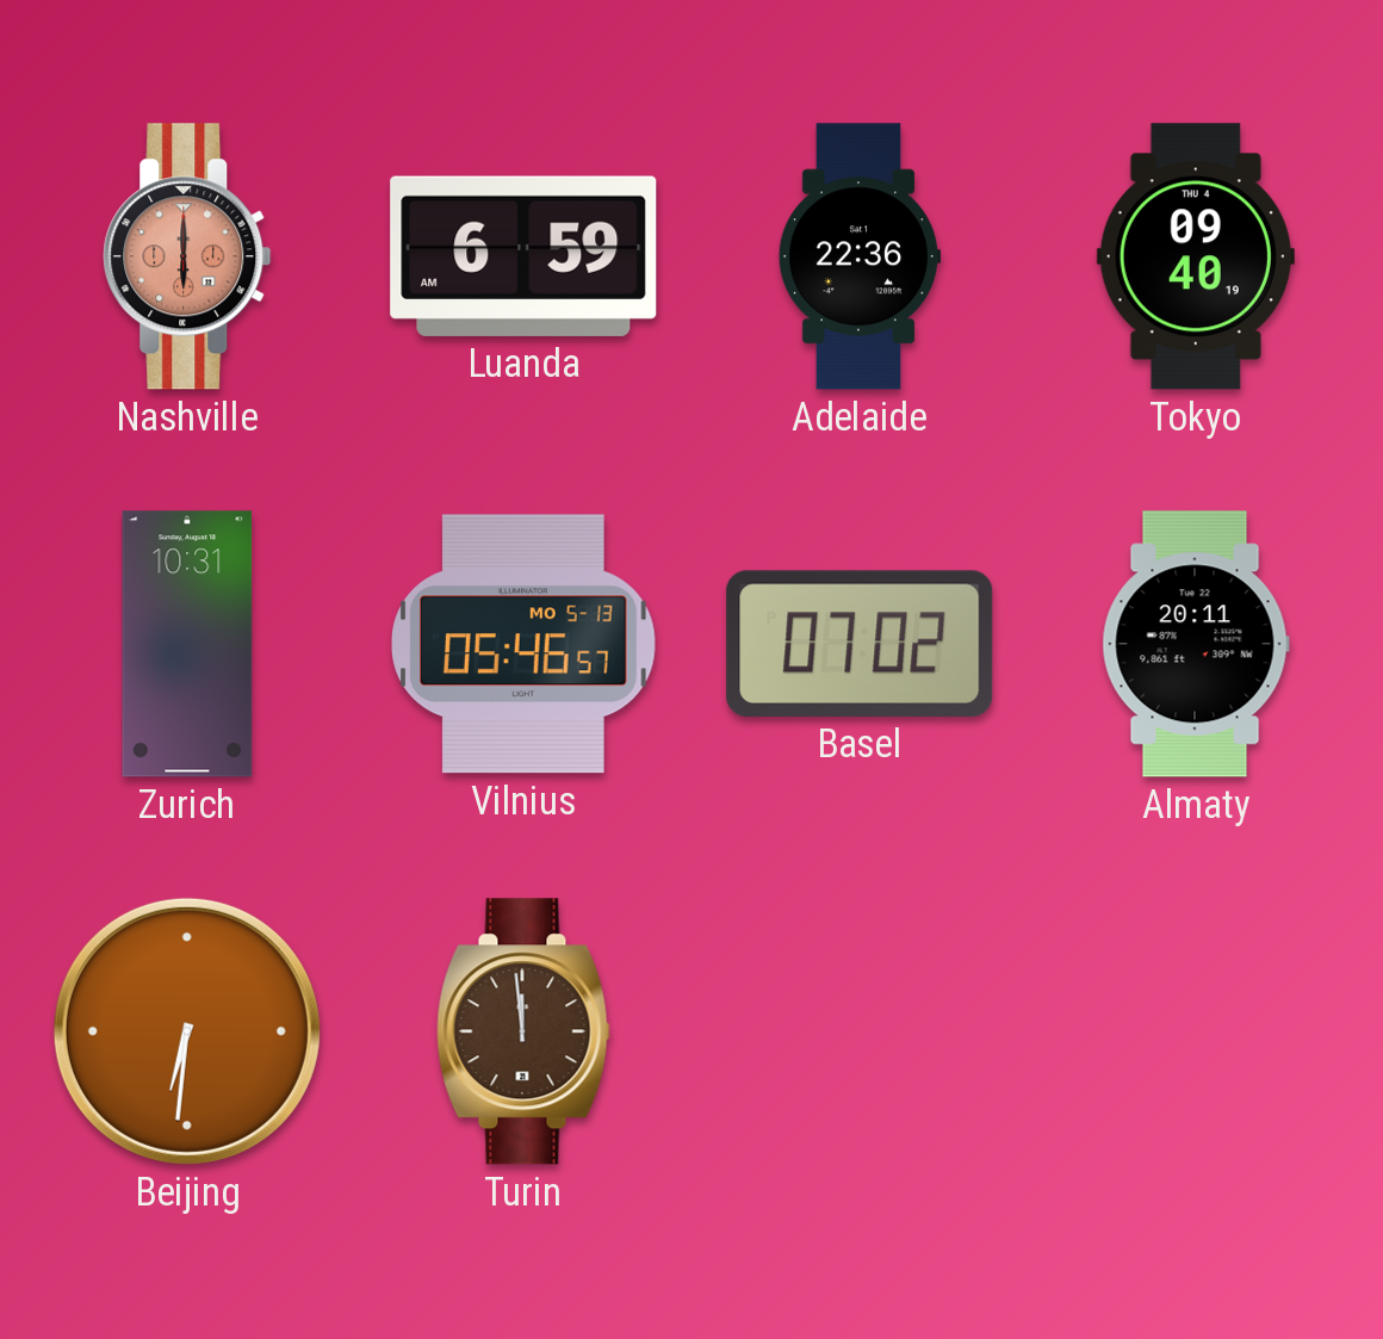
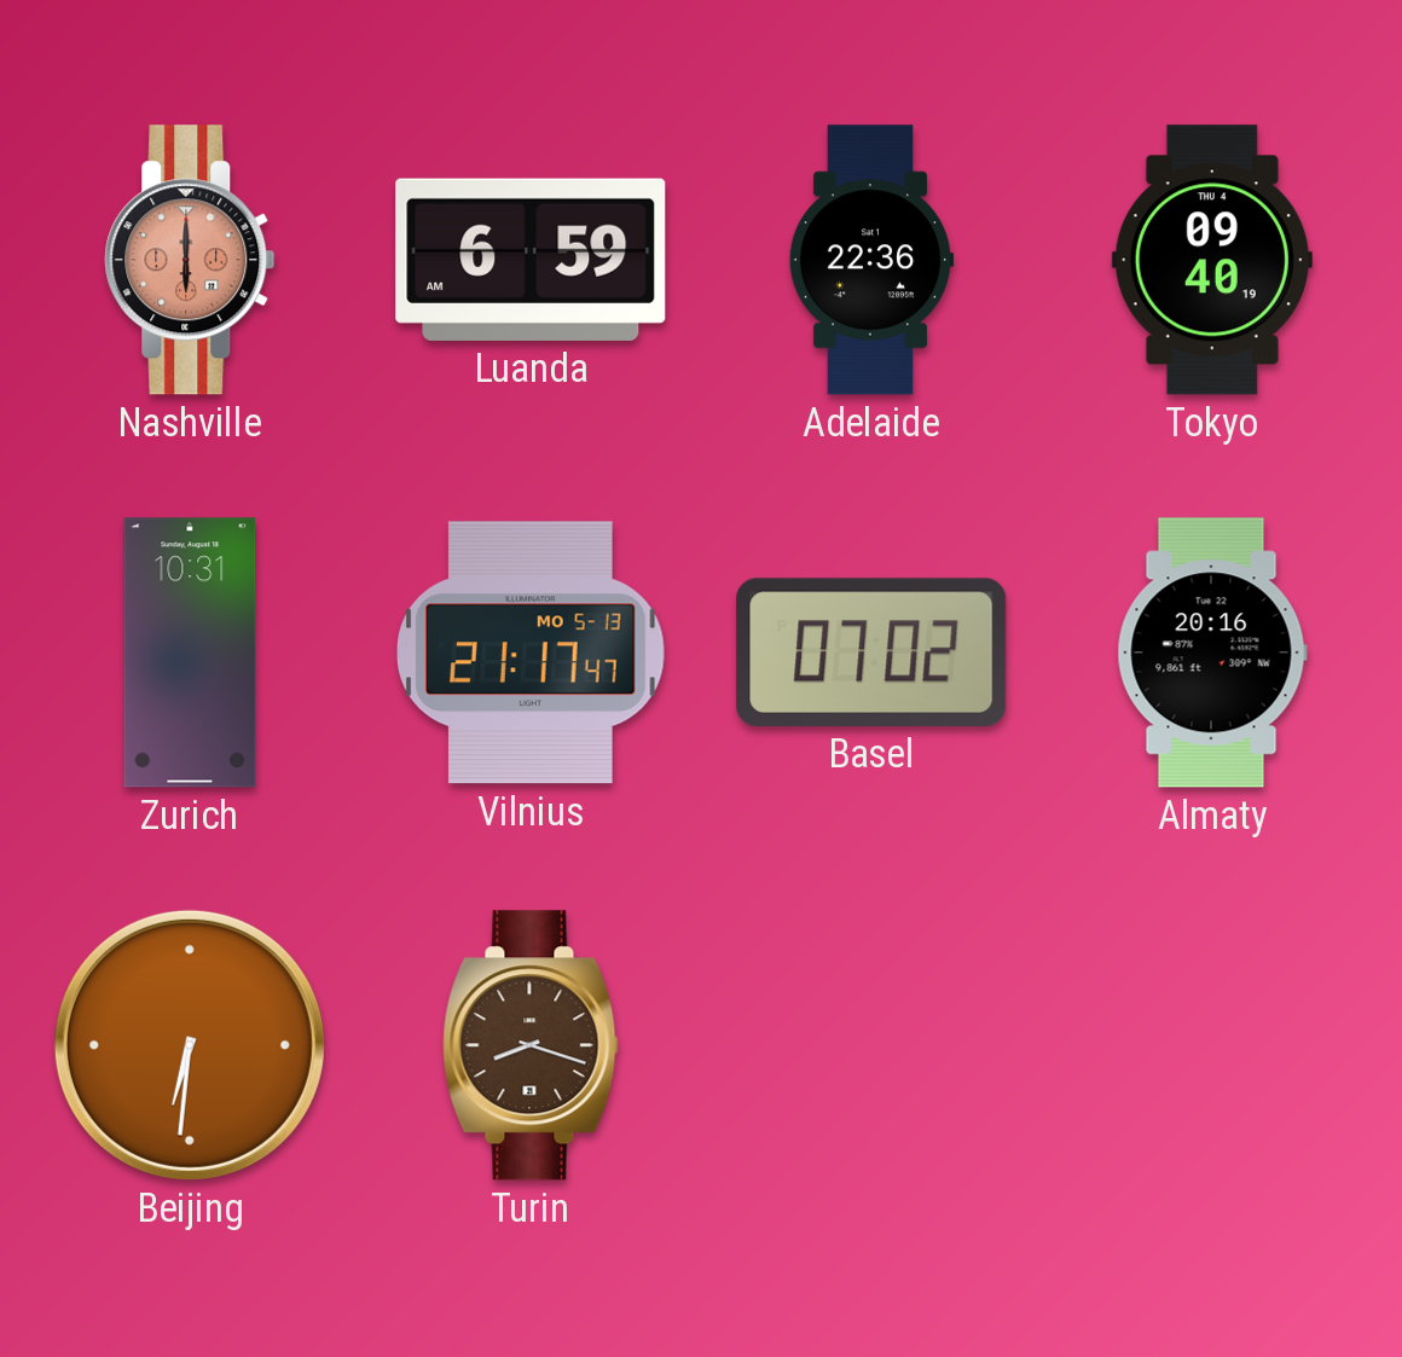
Vilnius: 05:46 -> 21:17
Almaty: 20:11 -> 20:16
Turin: 11:59 -> 8:18
